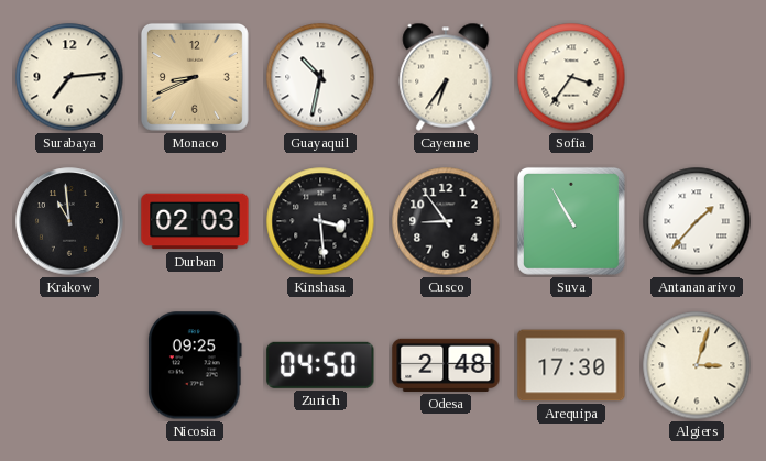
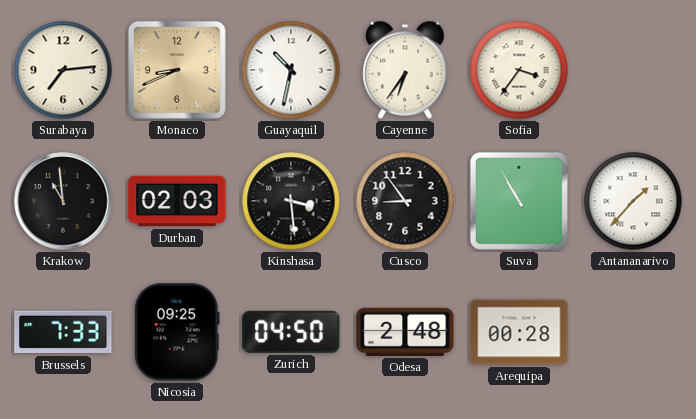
Brussels: none -> 7:33
Arequipa: 17:30 -> 00:28
Algiers: 3:03 -> none
